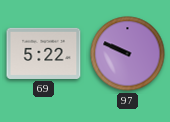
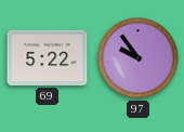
97: 9:49 -> 9:54
